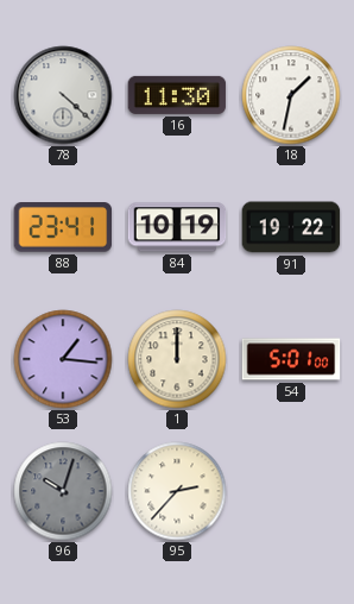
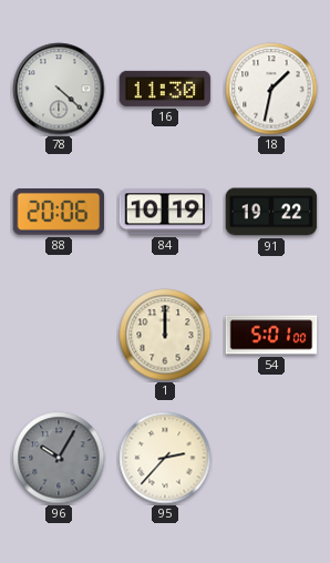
88: 23:41 -> 20:06
53: 1:16 -> none
96: 10:03 -> 10:05
